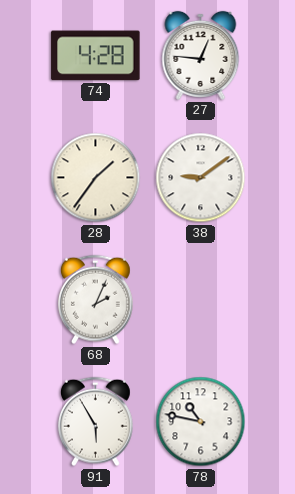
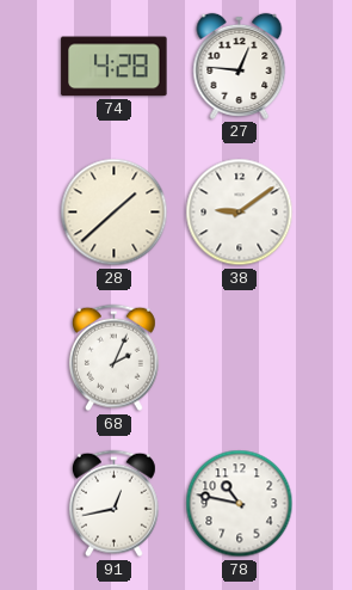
28: 1:36 -> 1:38
91: 5:55 -> 12:43
